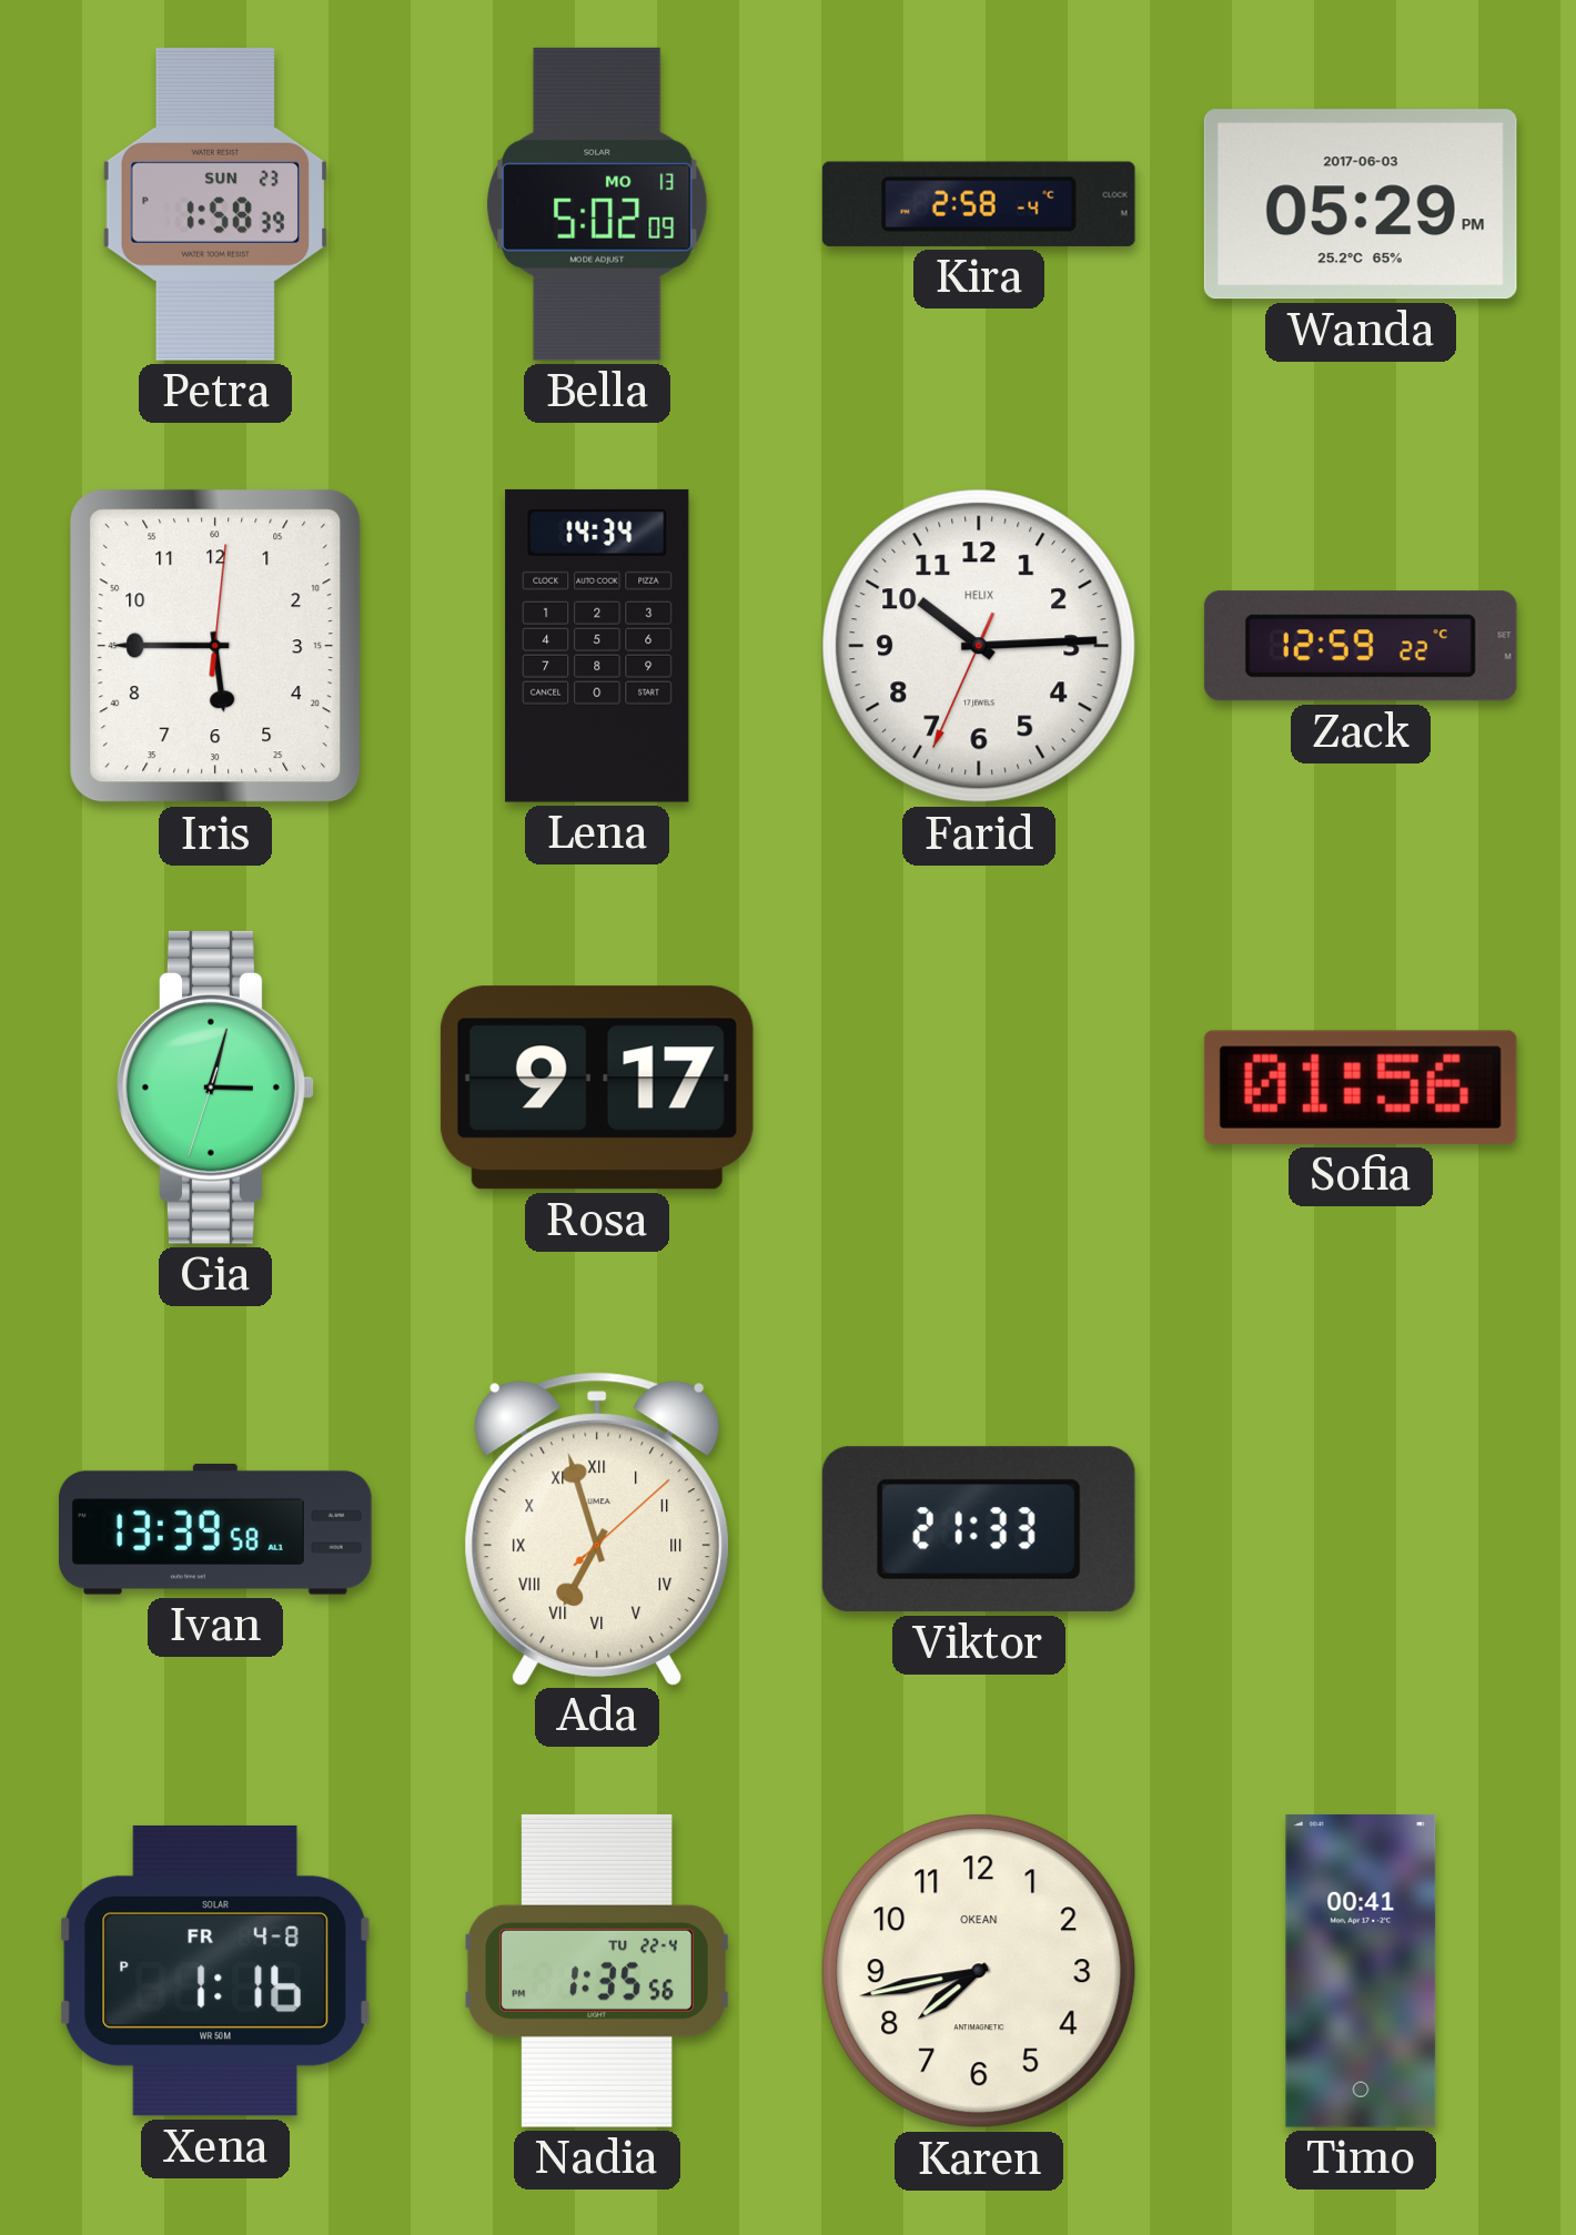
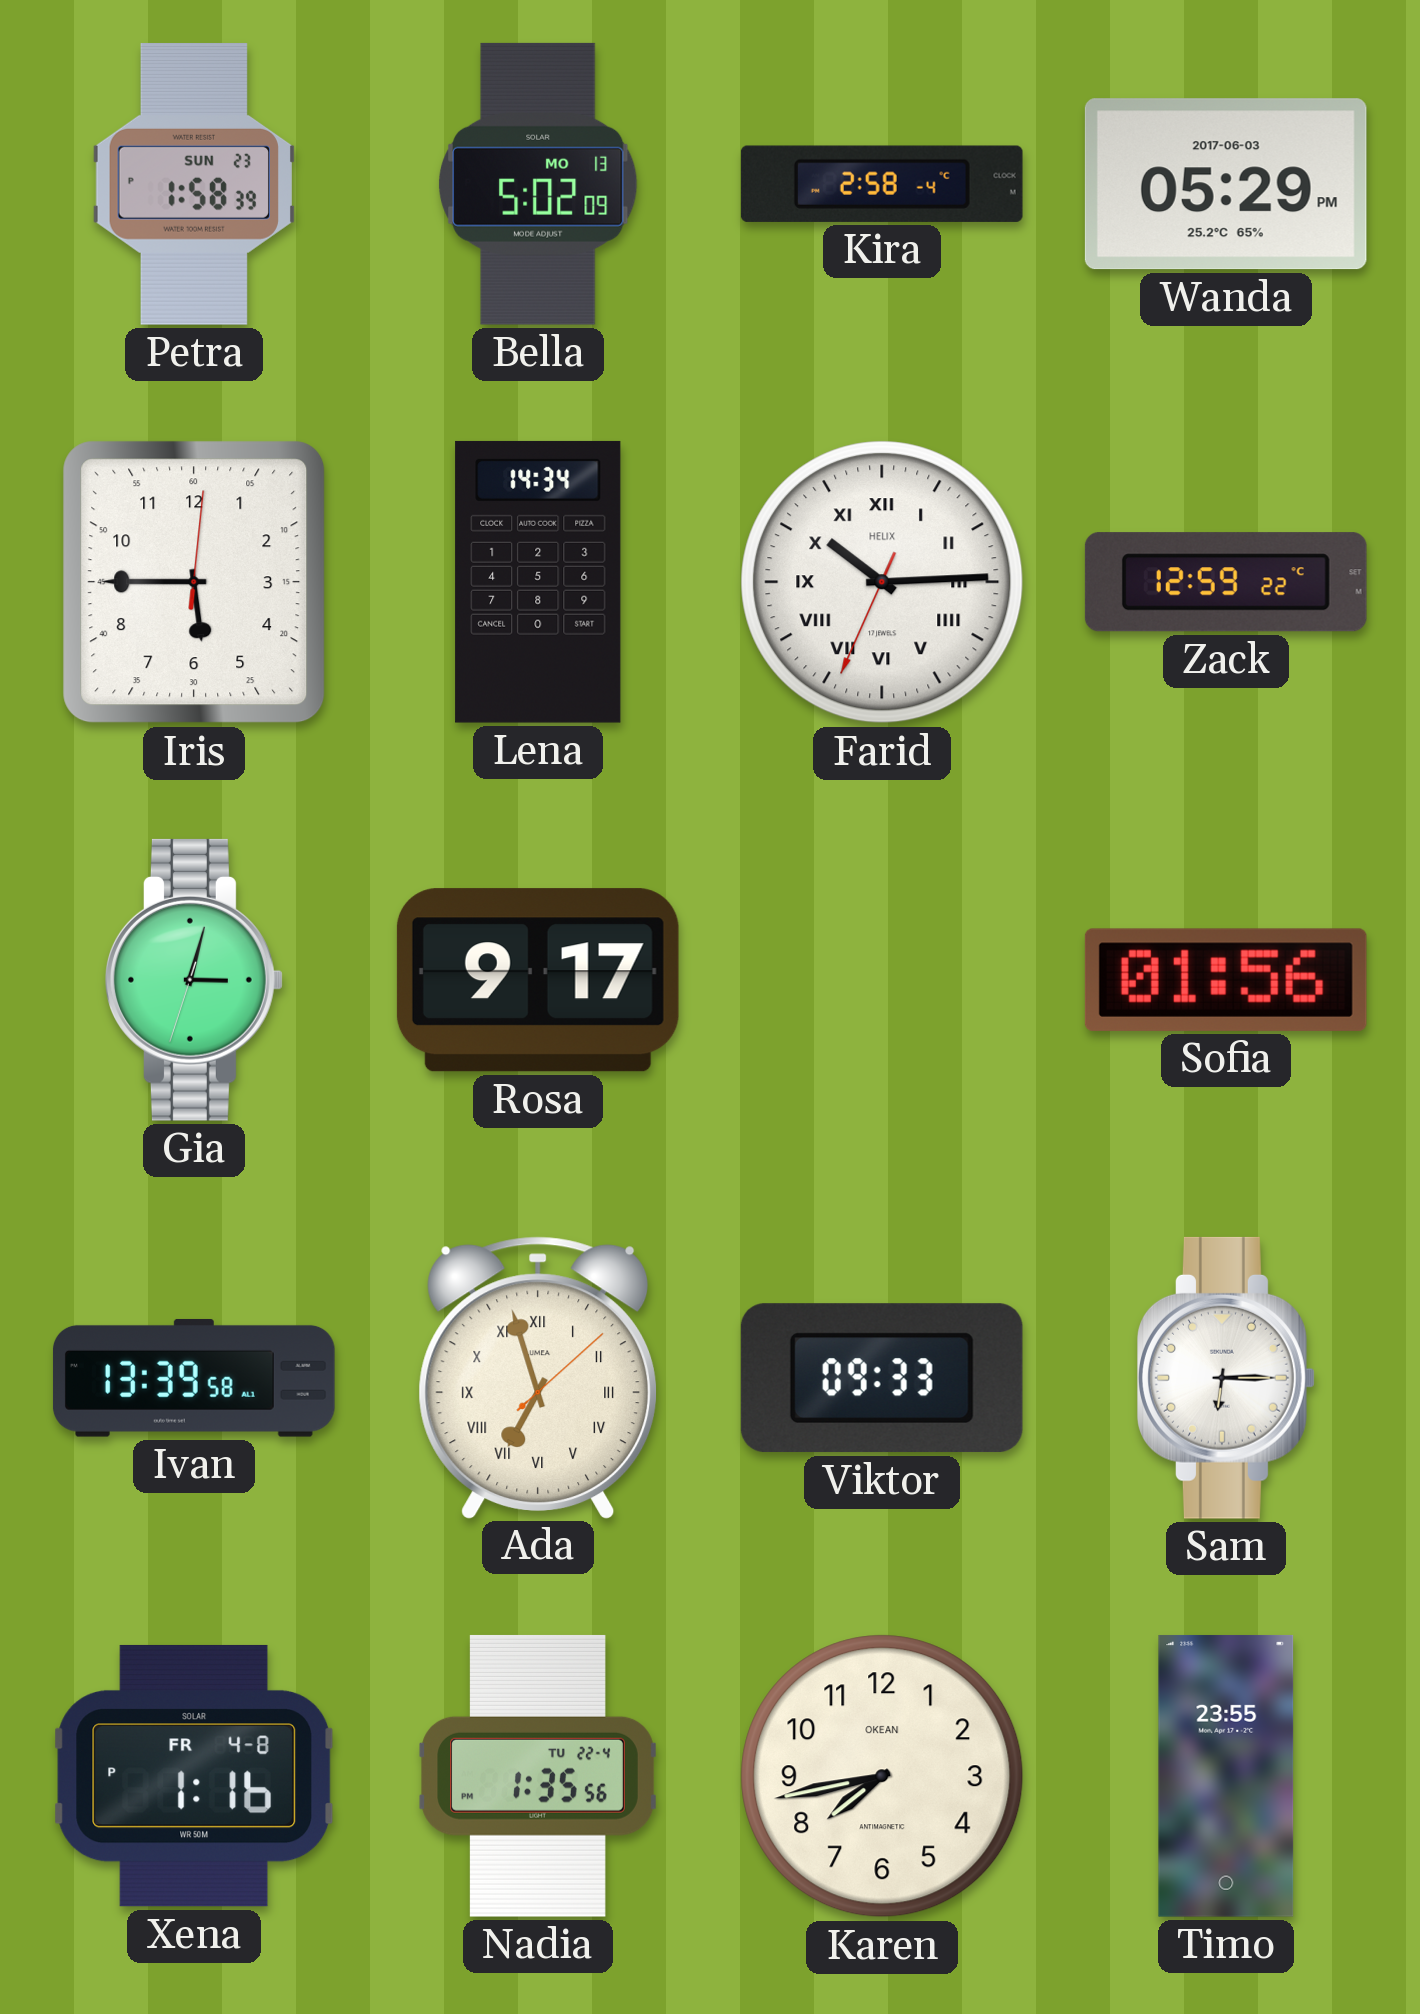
Farid numerals: Arabic -> Roman
Viktor: 21:33 -> 09:33
Sam: none -> 6:15
Timo: 00:41 -> 23:55
